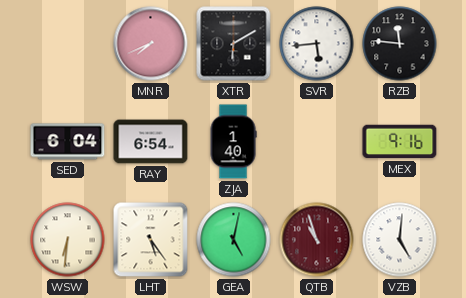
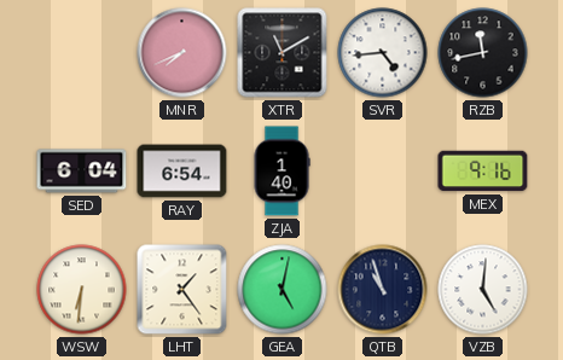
XTR: 6:10 -> 11:10
SVR: 5:44 -> 4:44
RZB: 11:46 -> 11:43
LHT: 5:24 -> 1:24
QTB dial: burgundy -> navy
